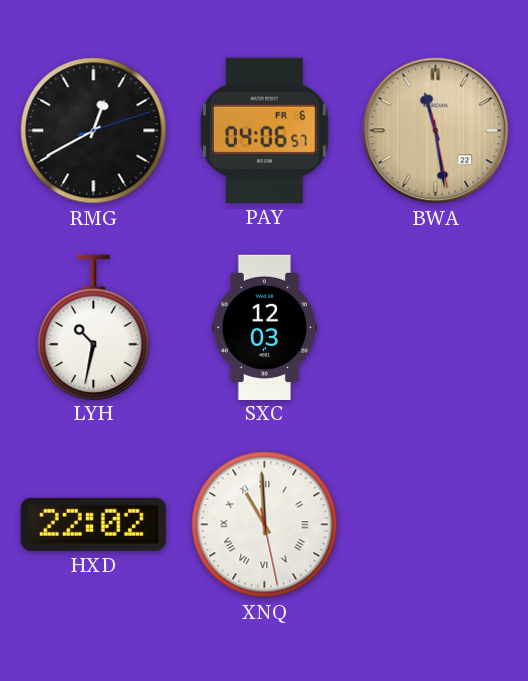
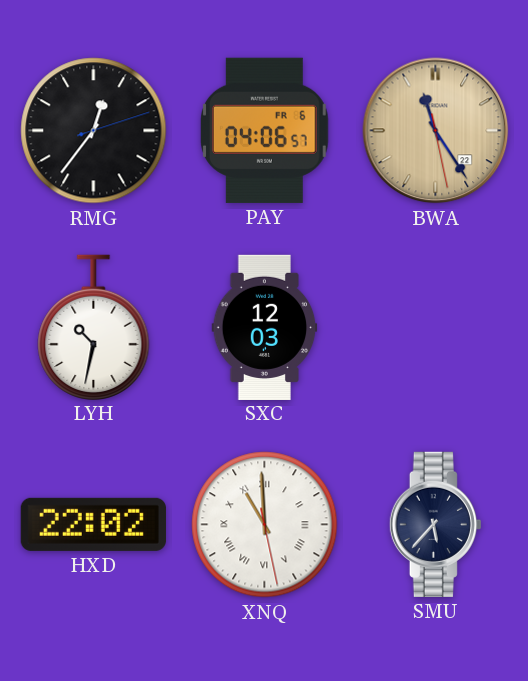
RMG: 12:40 -> 12:36
BWA: 11:28 -> 11:24
SMU: none -> 5:37
